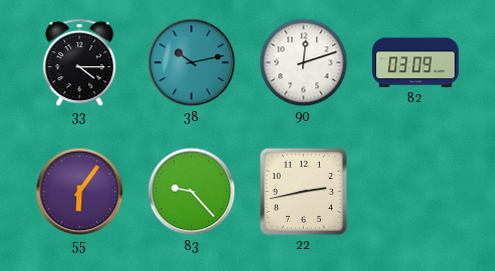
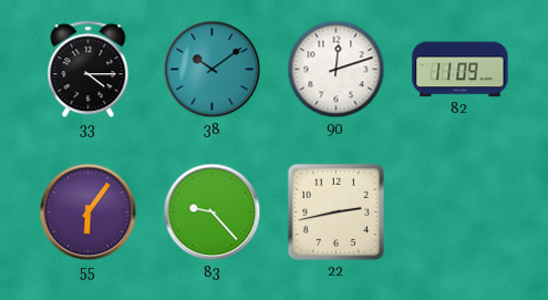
38: 10:13 -> 10:09
82: 03:09 -> 11:09
